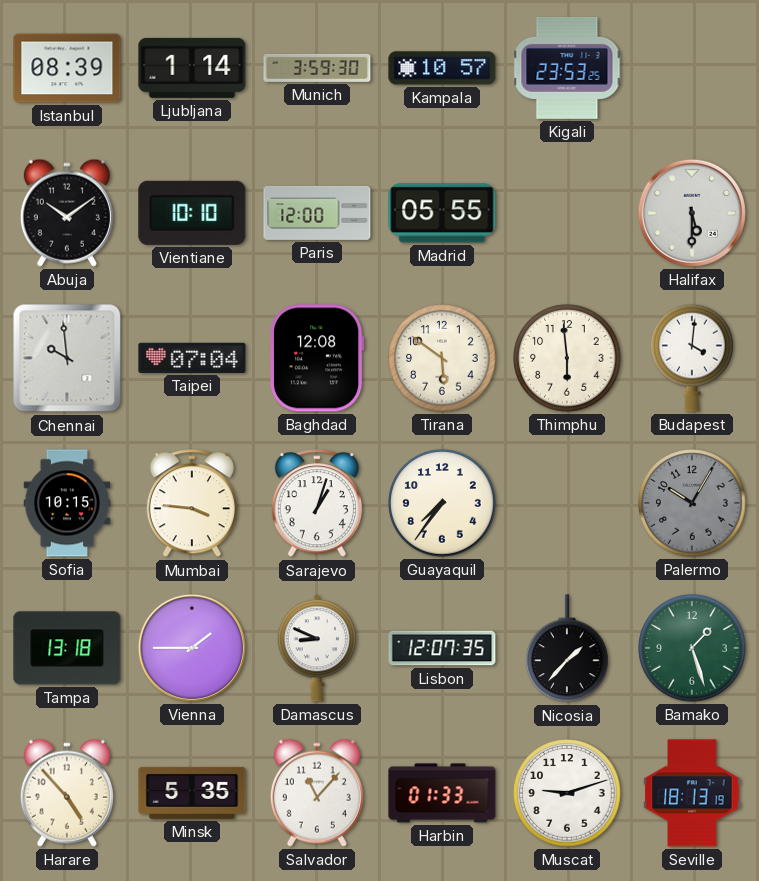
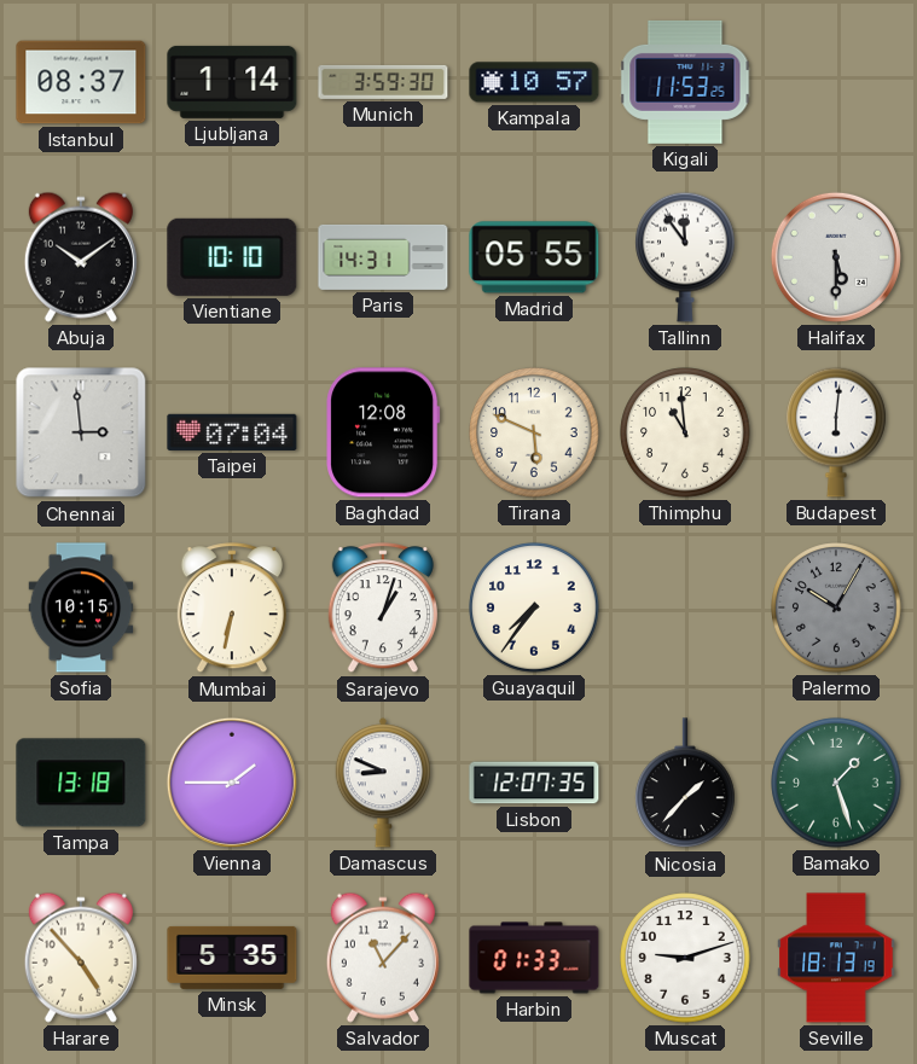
Istanbul: 08:39 -> 08:37
Kigali: 23:53 -> 11:53
Paris: 12:00 -> 14:31
Tallinn: none -> 11:54
Chennai: 9:59 -> 2:59
Tirana: 5:51 -> 5:49
Thimphu: 5:59 -> 10:59
Budapest: 4:01 -> 6:01
Mumbai: 3:46 -> 6:32
